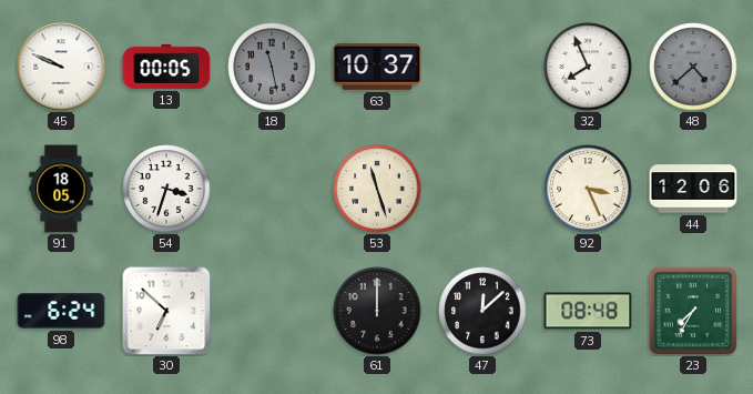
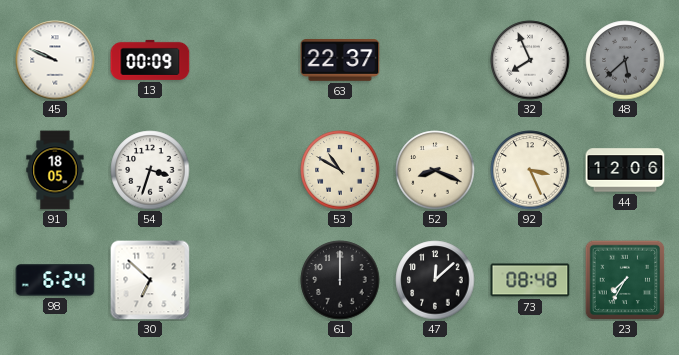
13: 00:05 -> 00:09
18: 11:28 -> none
63: 10:37 -> 22:37
48: 4:38 -> 5:38
53: 11:27 -> 10:50
52: none -> 8:19
